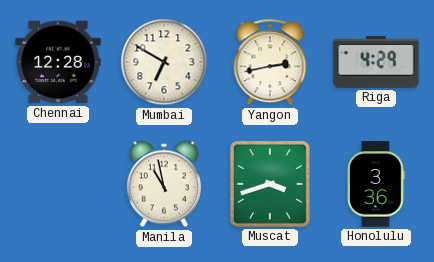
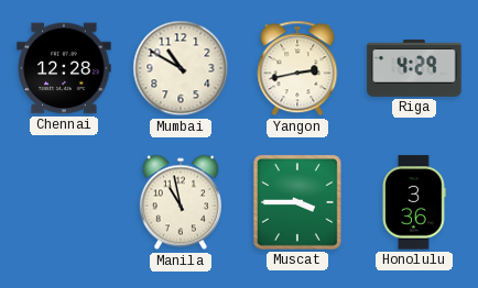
Mumbai: 6:50 -> 10:50
Muscat: 3:42 -> 3:45
